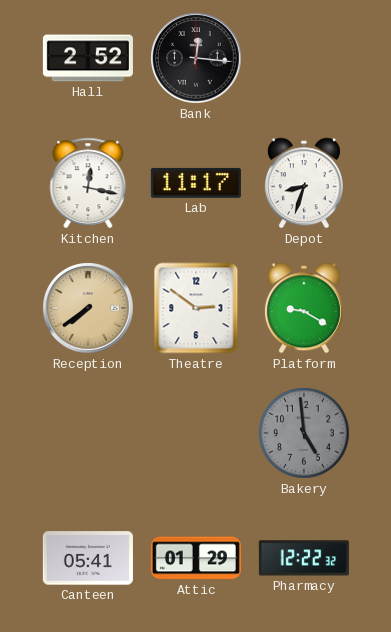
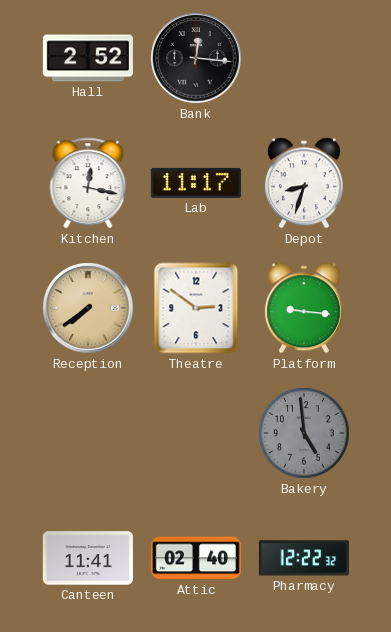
Platform: 9:20 -> 9:16
Canteen: 05:41 -> 11:41
Attic: 01:29 -> 02:40
